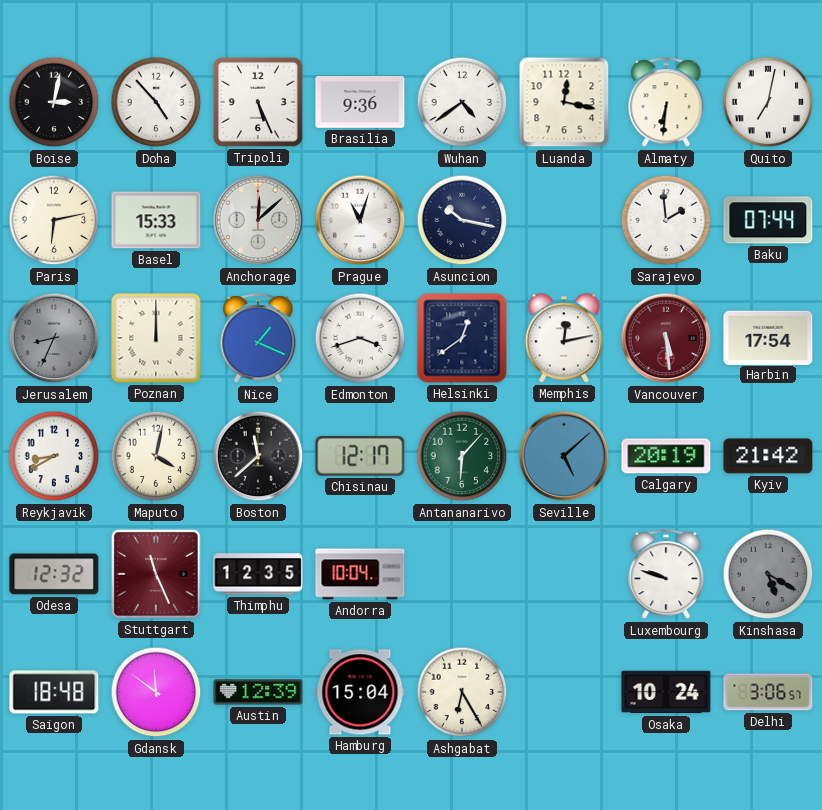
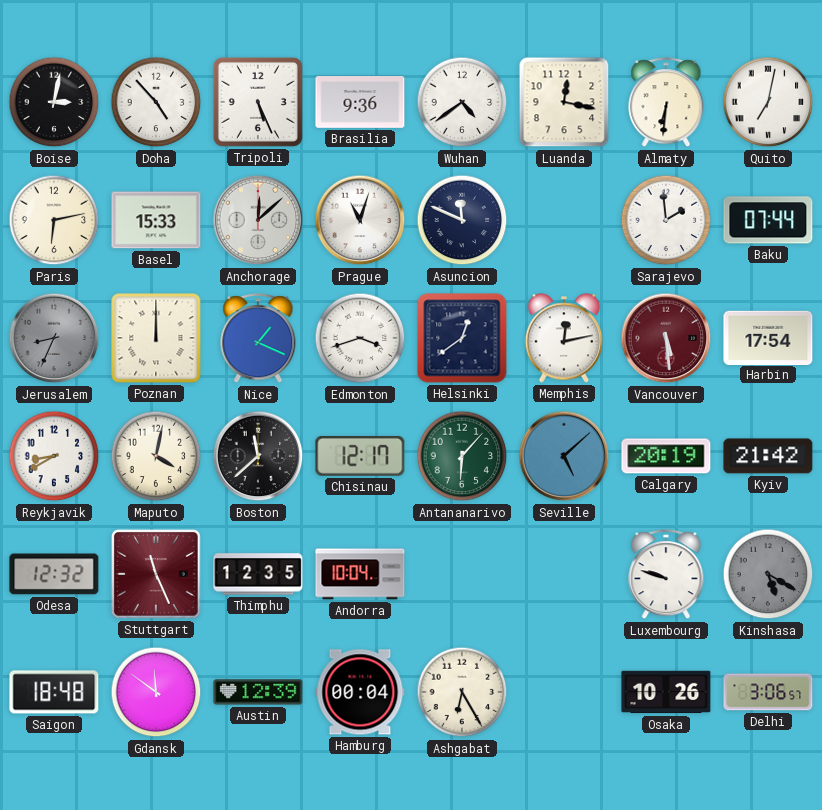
Asuncion: 10:17 -> 11:49
Hamburg: 15:04 -> 00:04
Osaka: 10:24 -> 10:26
